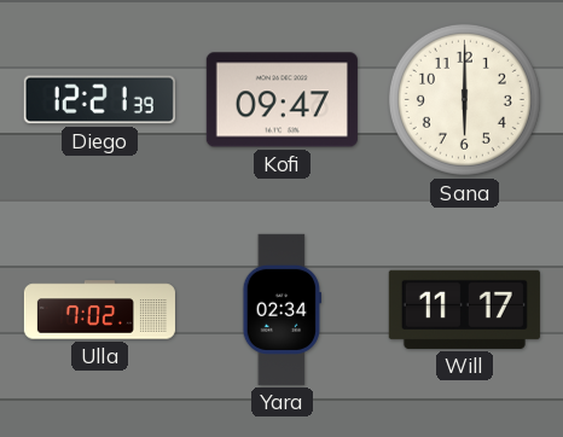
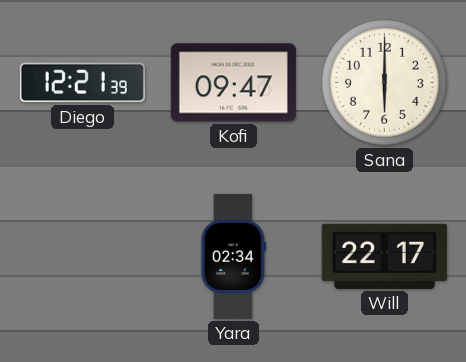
Ulla: 7:02 -> none
Will: 11:17 -> 22:17
